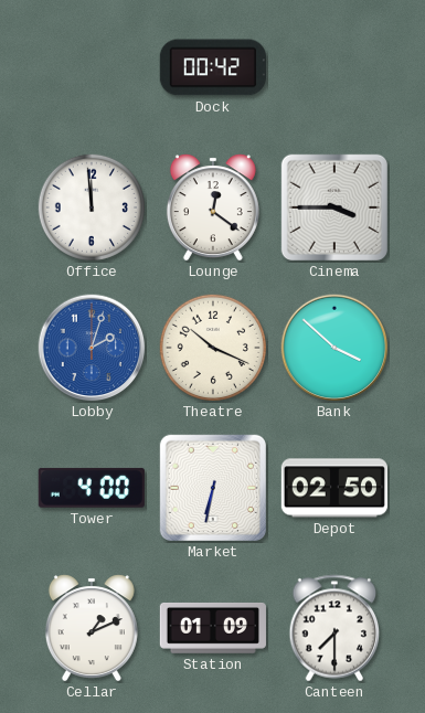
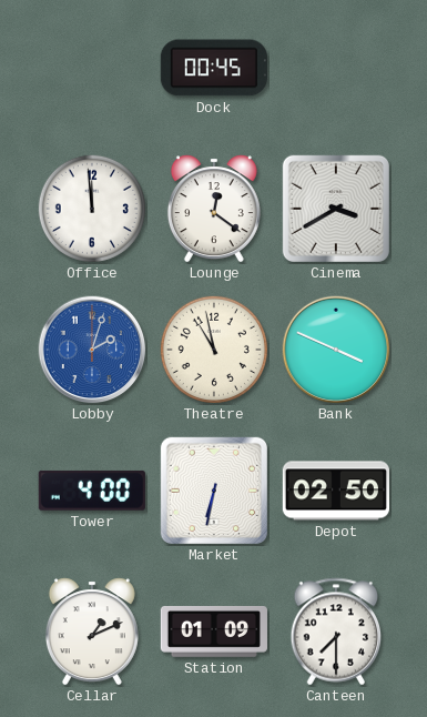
Dock: 00:42 -> 00:45
Cinema: 3:45 -> 3:40
Theatre: 10:19 -> 10:58
Bank: 3:52 -> 3:49
